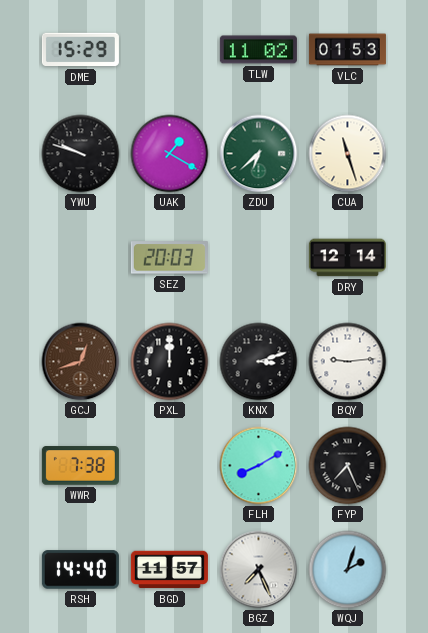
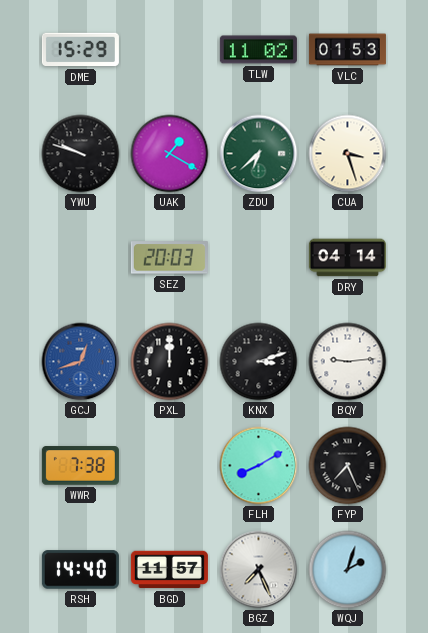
CUA: 11:27 -> 3:27
DRY: 12:14 -> 04:14
GCJ dial: brown -> blue
